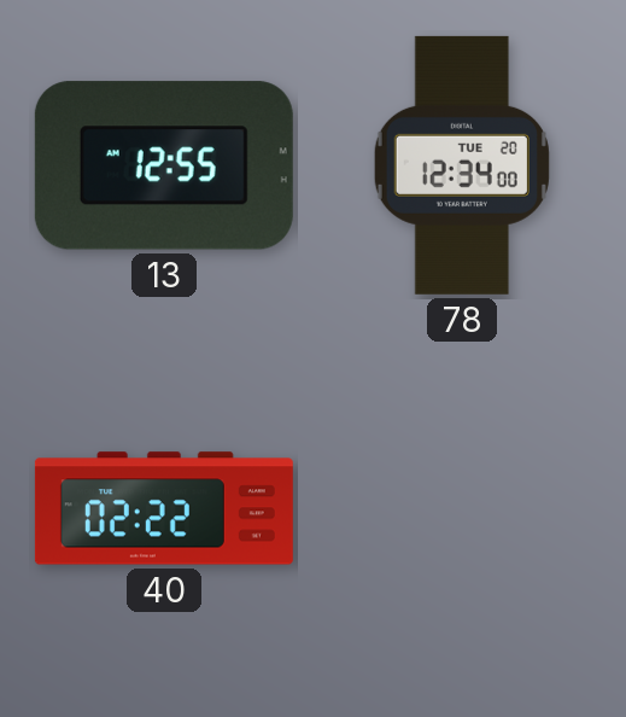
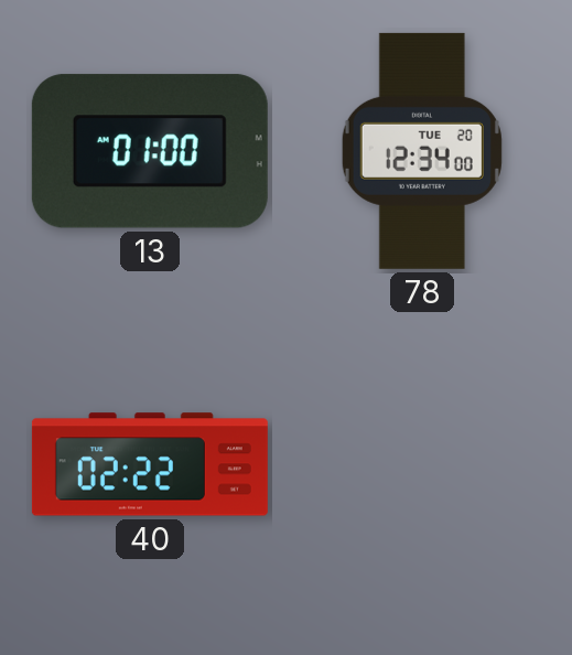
13: 12:55 -> 01:00
